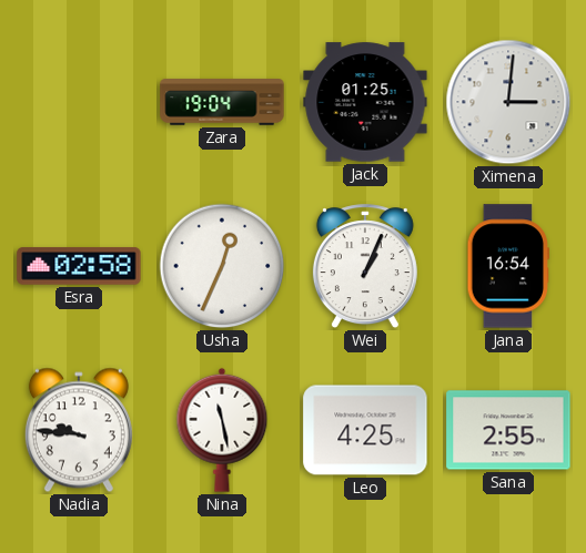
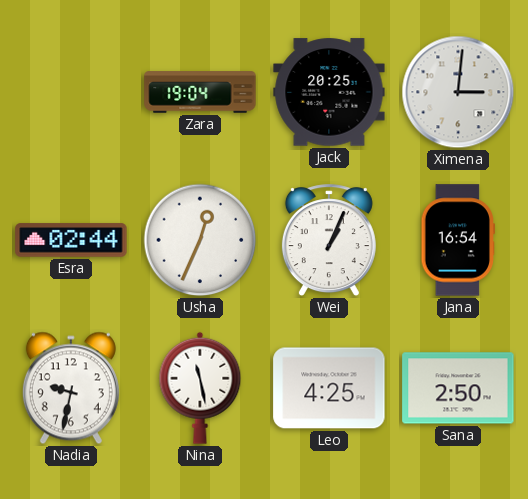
Jack: 01:25 -> 20:25
Esra: 02:58 -> 02:44
Nadia: 9:46 -> 9:32
Sana: 2:55 -> 2:50
